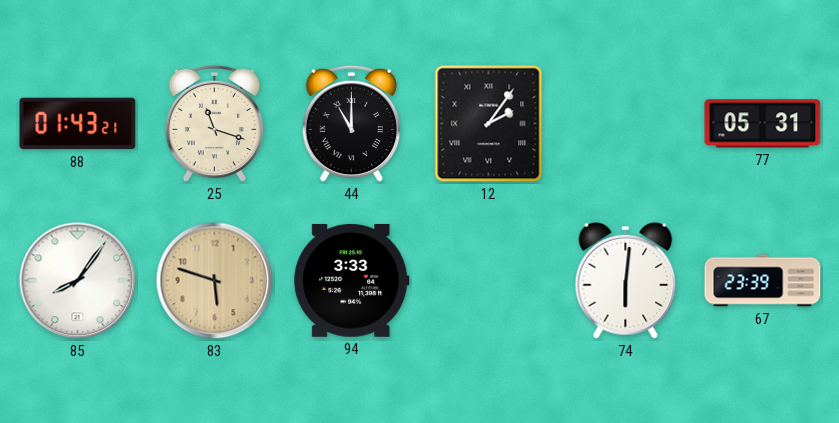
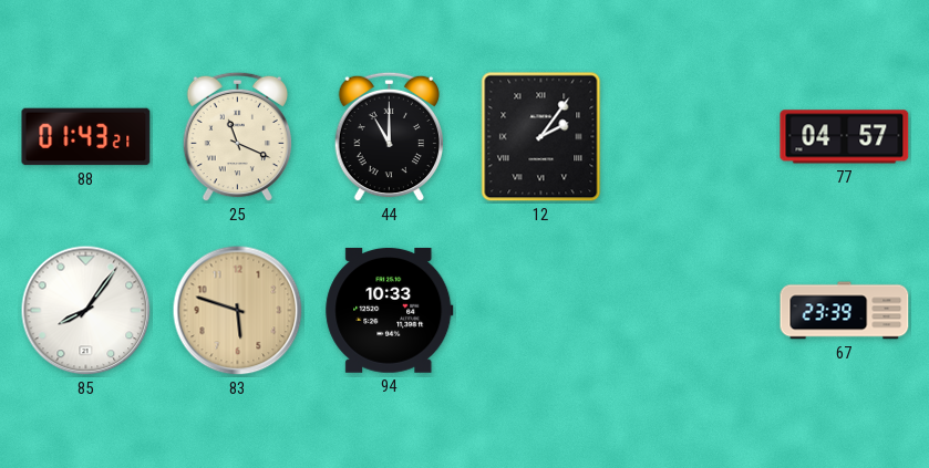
25: 11:18 -> 11:19
77: 05:31 -> 04:57
94: 3:33 -> 10:33
74: 6:01 -> none
